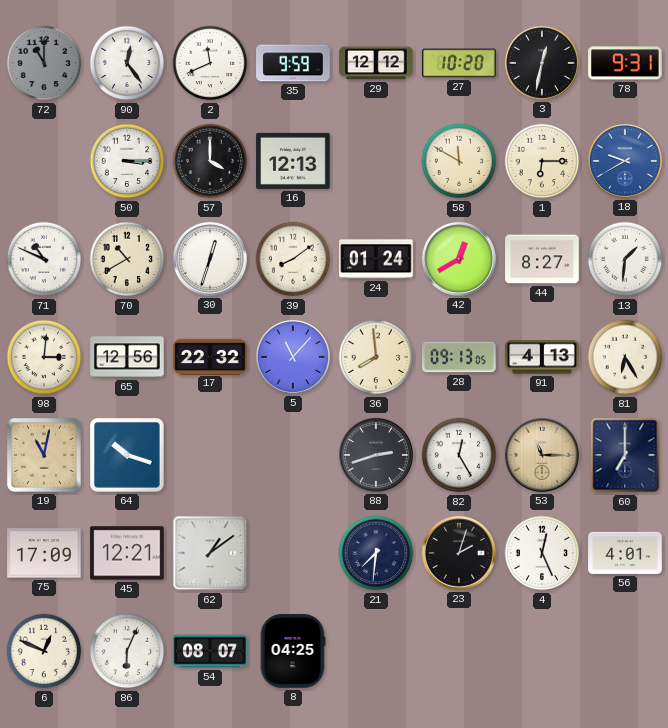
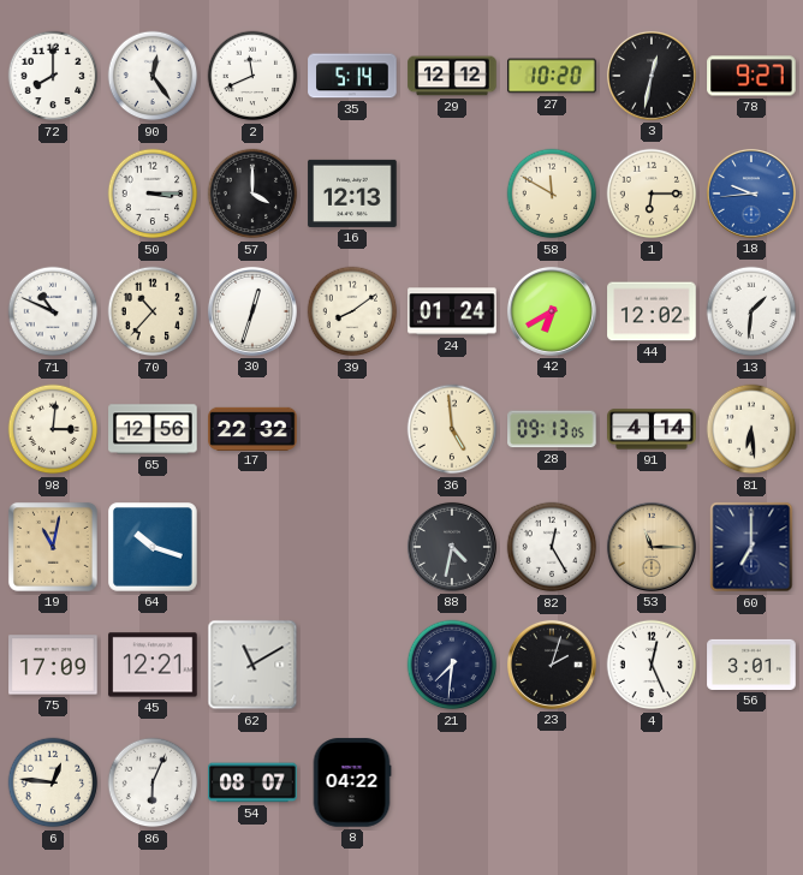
72: 11:00 -> 8:00
72 dial: grey -> white
35: 9:59 -> 5:14
78: 9:31 -> 9:27
18: 9:40 -> 9:44
70: 10:40 -> 10:37
42: 12:40 -> 6:40
44: 8:27 -> 12:02
5: 11:07 -> none
36: 7:59 -> 4:59
91: 4:13 -> 4:14
81: 6:25 -> 6:29
88: 2:42 -> 4:32
62: 1:09 -> 11:10
56: 4:01 -> 3:01
6: 12:49 -> 12:46
8: 04:25 -> 04:22
